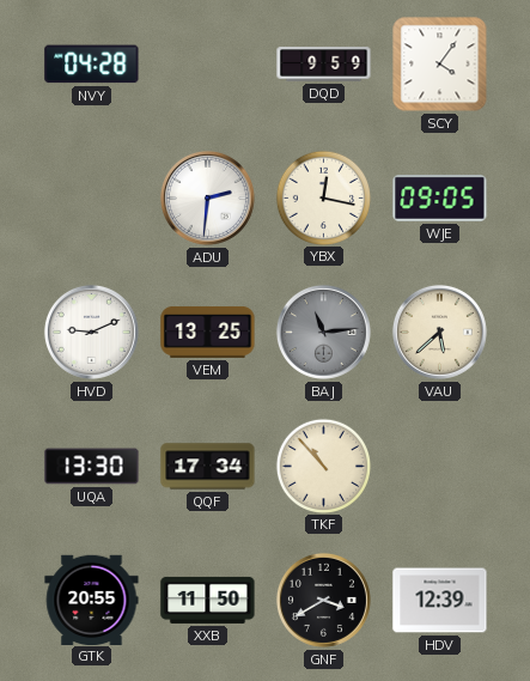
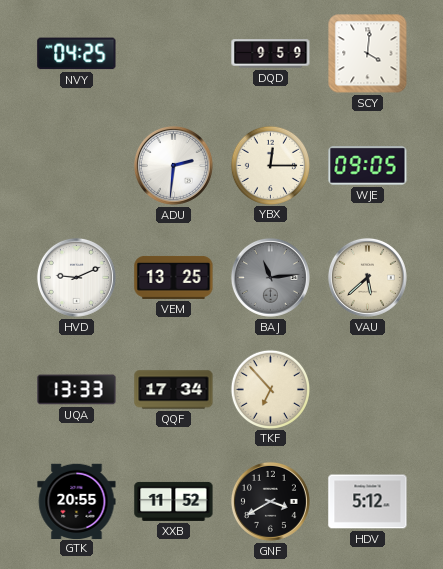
NVY: 04:28 -> 04:25
SCY: 4:06 -> 4:01
YBX: 12:17 -> 12:15
UQA: 13:30 -> 13:33
TKF: 10:53 -> 6:53
XXB: 11:50 -> 11:52
HDV: 12:39 -> 5:12
